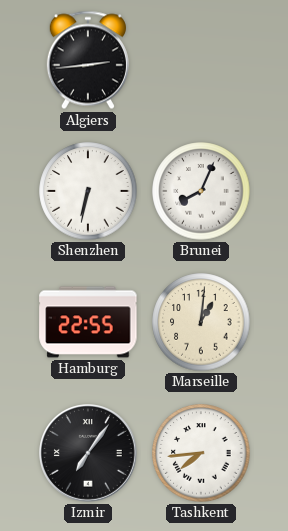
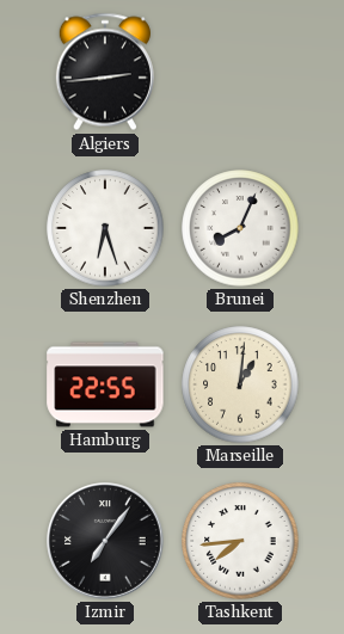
Shenzhen: 6:32 -> 6:27
